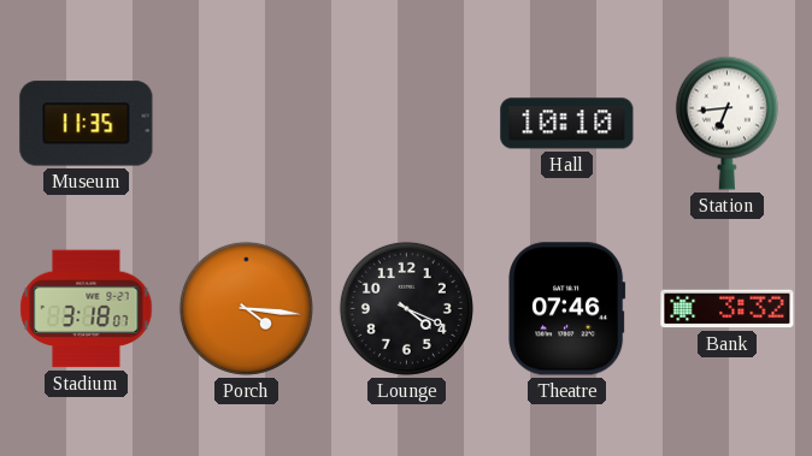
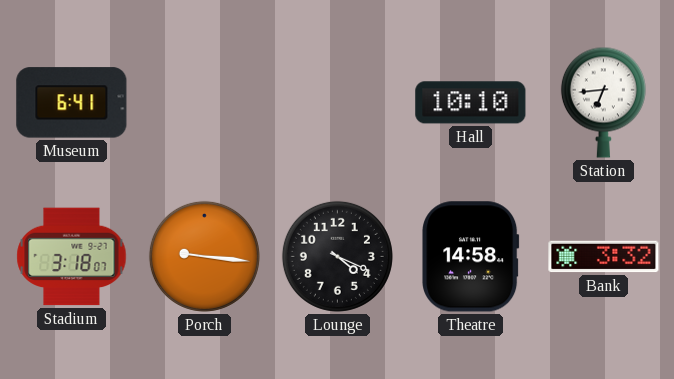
Museum: 11:35 -> 6:41
Porch: 4:16 -> 9:16
Theatre: 07:46 -> 14:58
